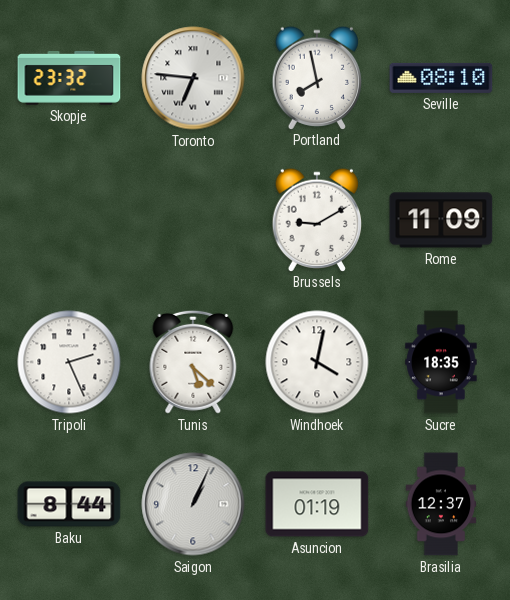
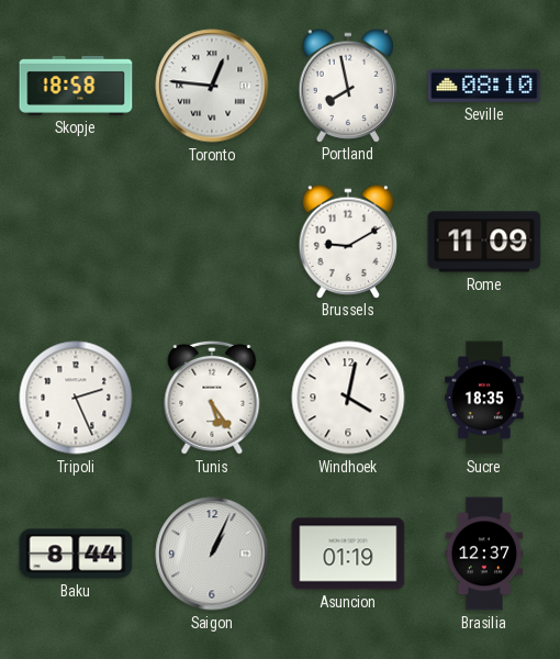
Skopje: 23:32 -> 18:58
Toronto: 6:46 -> 12:46
Tunis: 5:22 -> 5:24
